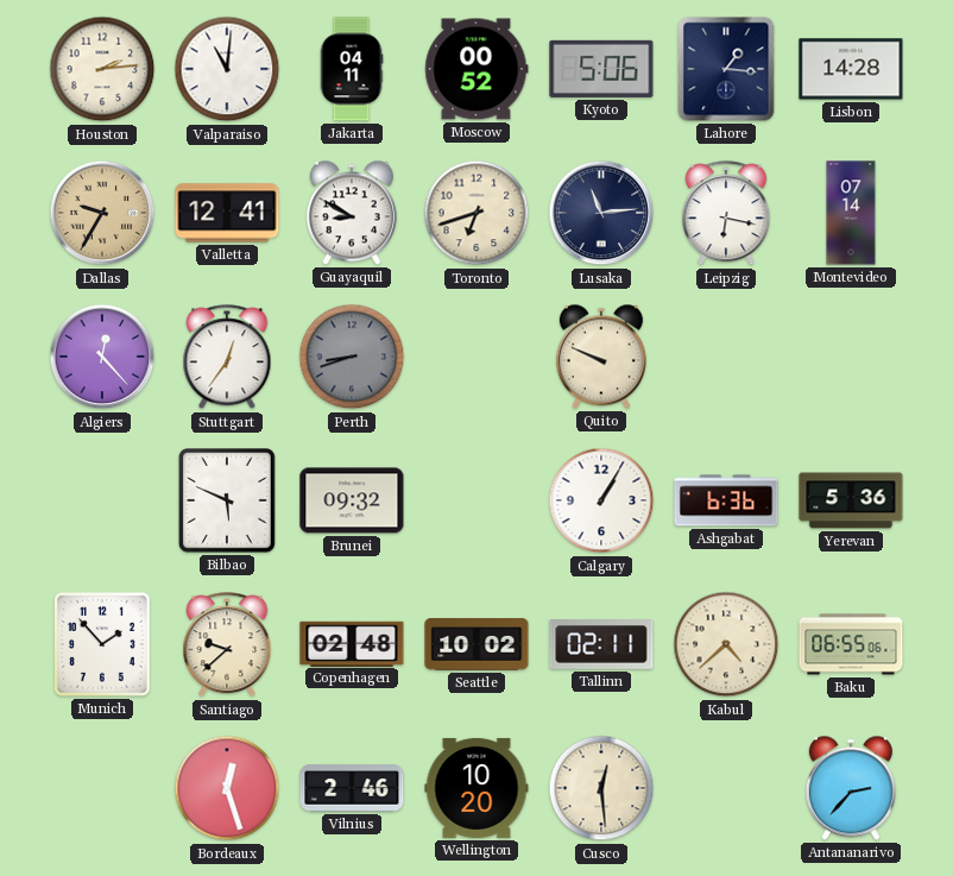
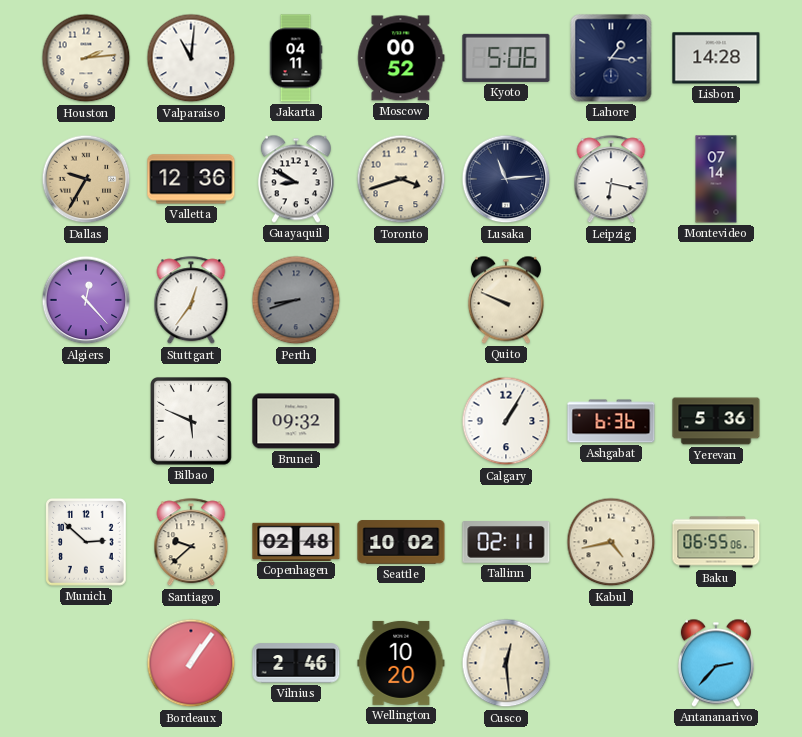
Valletta: 12:41 -> 12:36
Toronto: 6:42 -> 3:42
Munich: 1:53 -> 2:52
Kabul: 4:38 -> 4:43
Bordeaux: 12:27 -> 1:06
